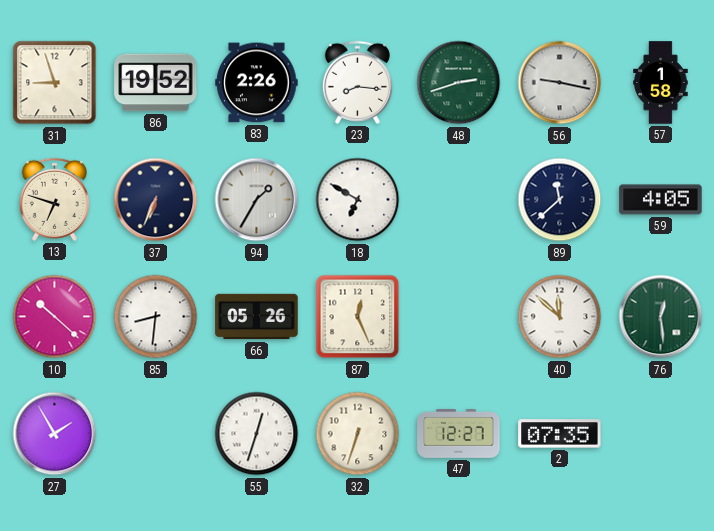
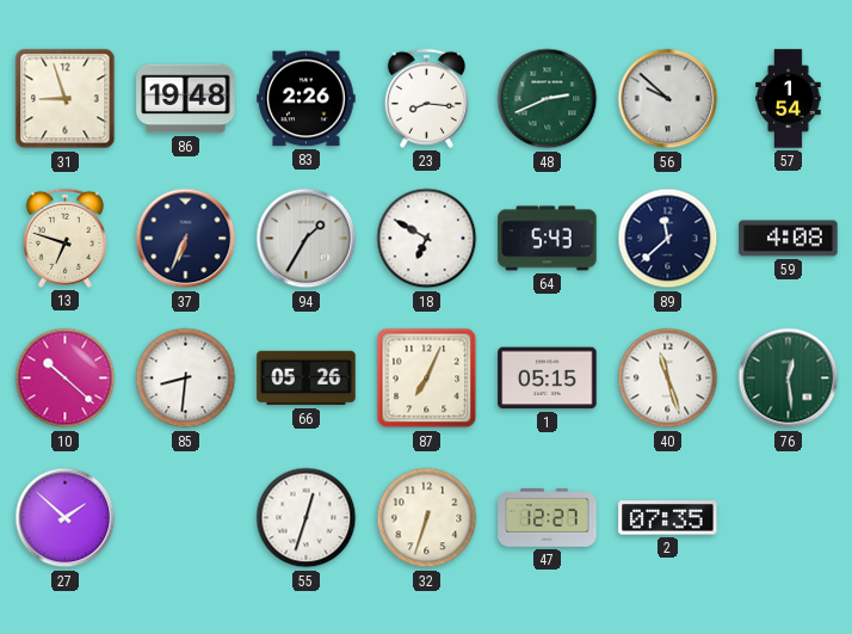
86: 19:52 -> 19:48
48: 2:42 -> 2:41
56: 9:17 -> 9:52
57: 1:58 -> 1:54
64: none -> 5:43
59: 4:05 -> 4:08
87: 12:26 -> 7:04
1: none -> 05:15
40: 11:52 -> 11:27
27: 1:55 -> 1:52
